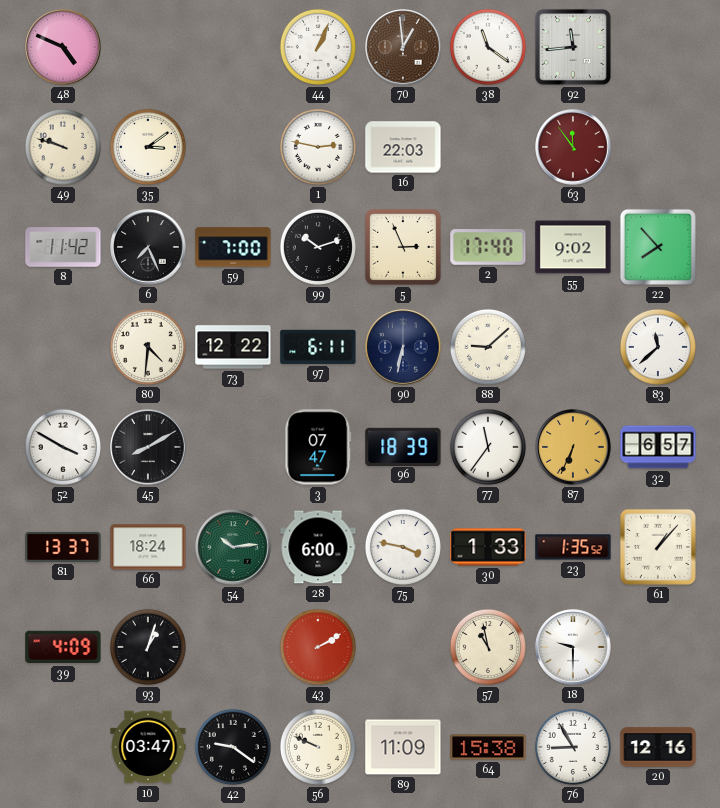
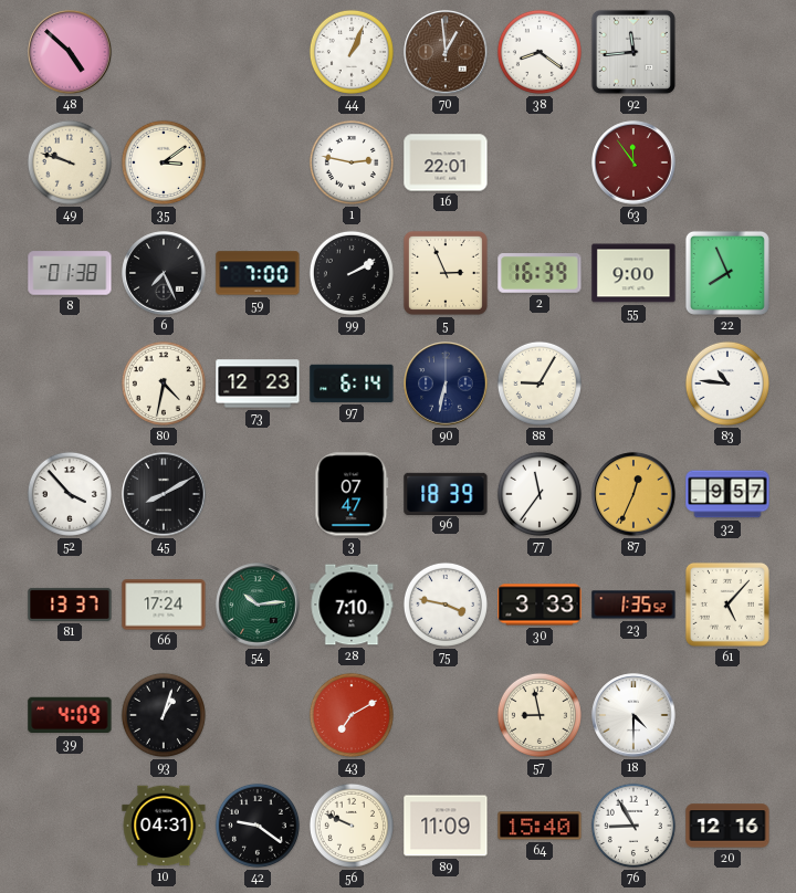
48: 4:49 -> 4:52
38: 11:21 -> 8:21
16: 22:03 -> 22:01
8: 11:42 -> 01:38
99: 10:12 -> 2:10
2: 17:40 -> 16:39
55: 9:02 -> 9:00
22: 7:53 -> 7:56
80: 4:31 -> 4:32
73: 12:22 -> 12:23
97: 6:11 -> 6:14
88: 9:08 -> 9:05
83: 11:38 -> 10:46
52: 3:50 -> 3:53
87: 6:34 -> 12:34
32: 6:57 -> 9:57
66: 18:24 -> 17:24
28: 6:00 -> 7:10
30: 1:33 -> 3:33
61: 1:07 -> 5:07
43: 2:10 -> 7:10
57: 10:58 -> 8:58
18: 9:30 -> 4:30
10: 03:47 -> 04:31
64: 15:38 -> 15:40
